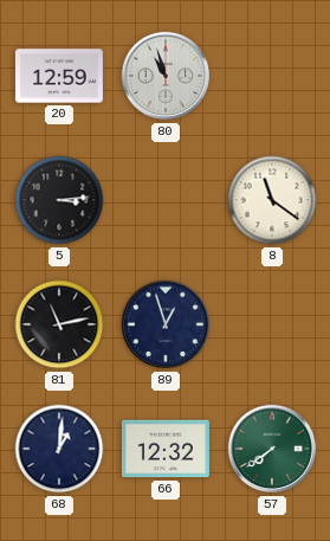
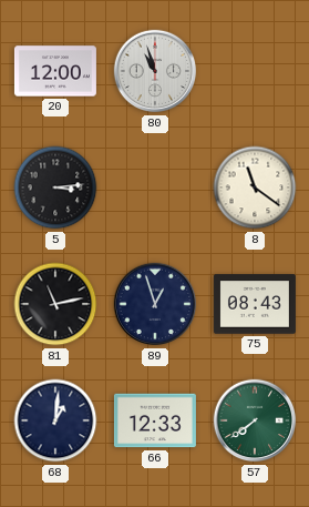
20: 12:59 -> 12:00
75: none -> 08:43
66: 12:32 -> 12:33
